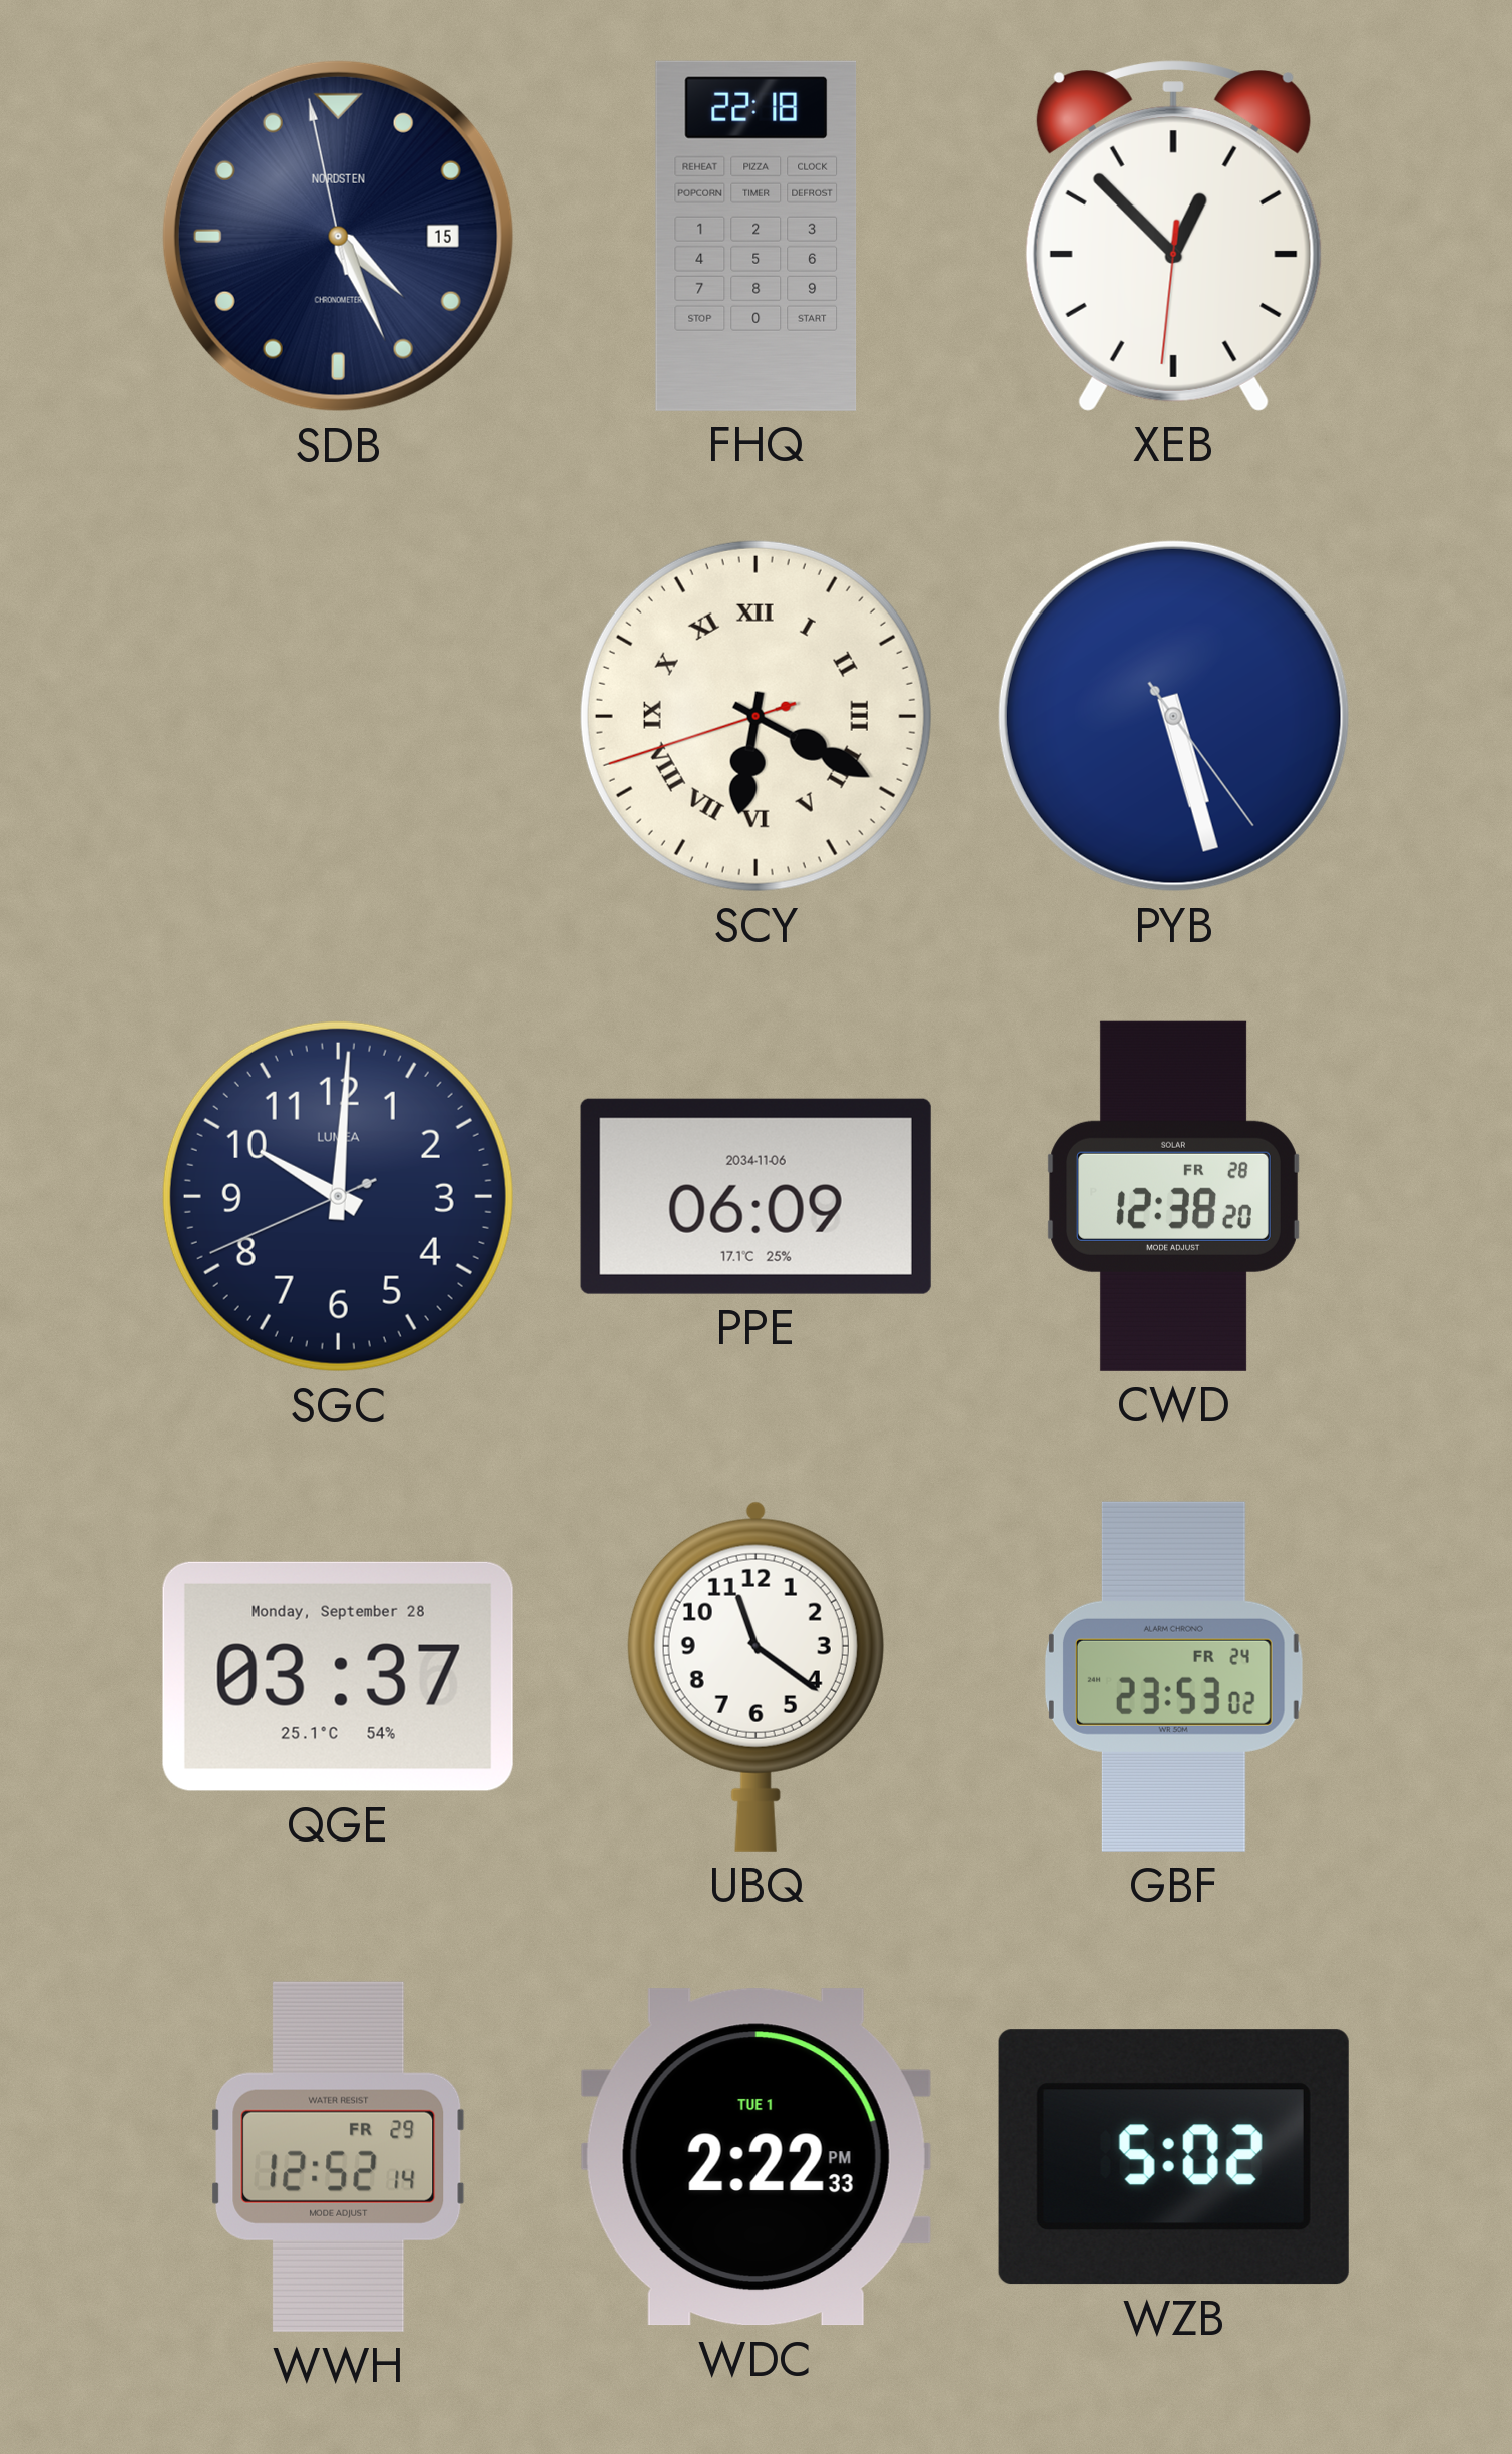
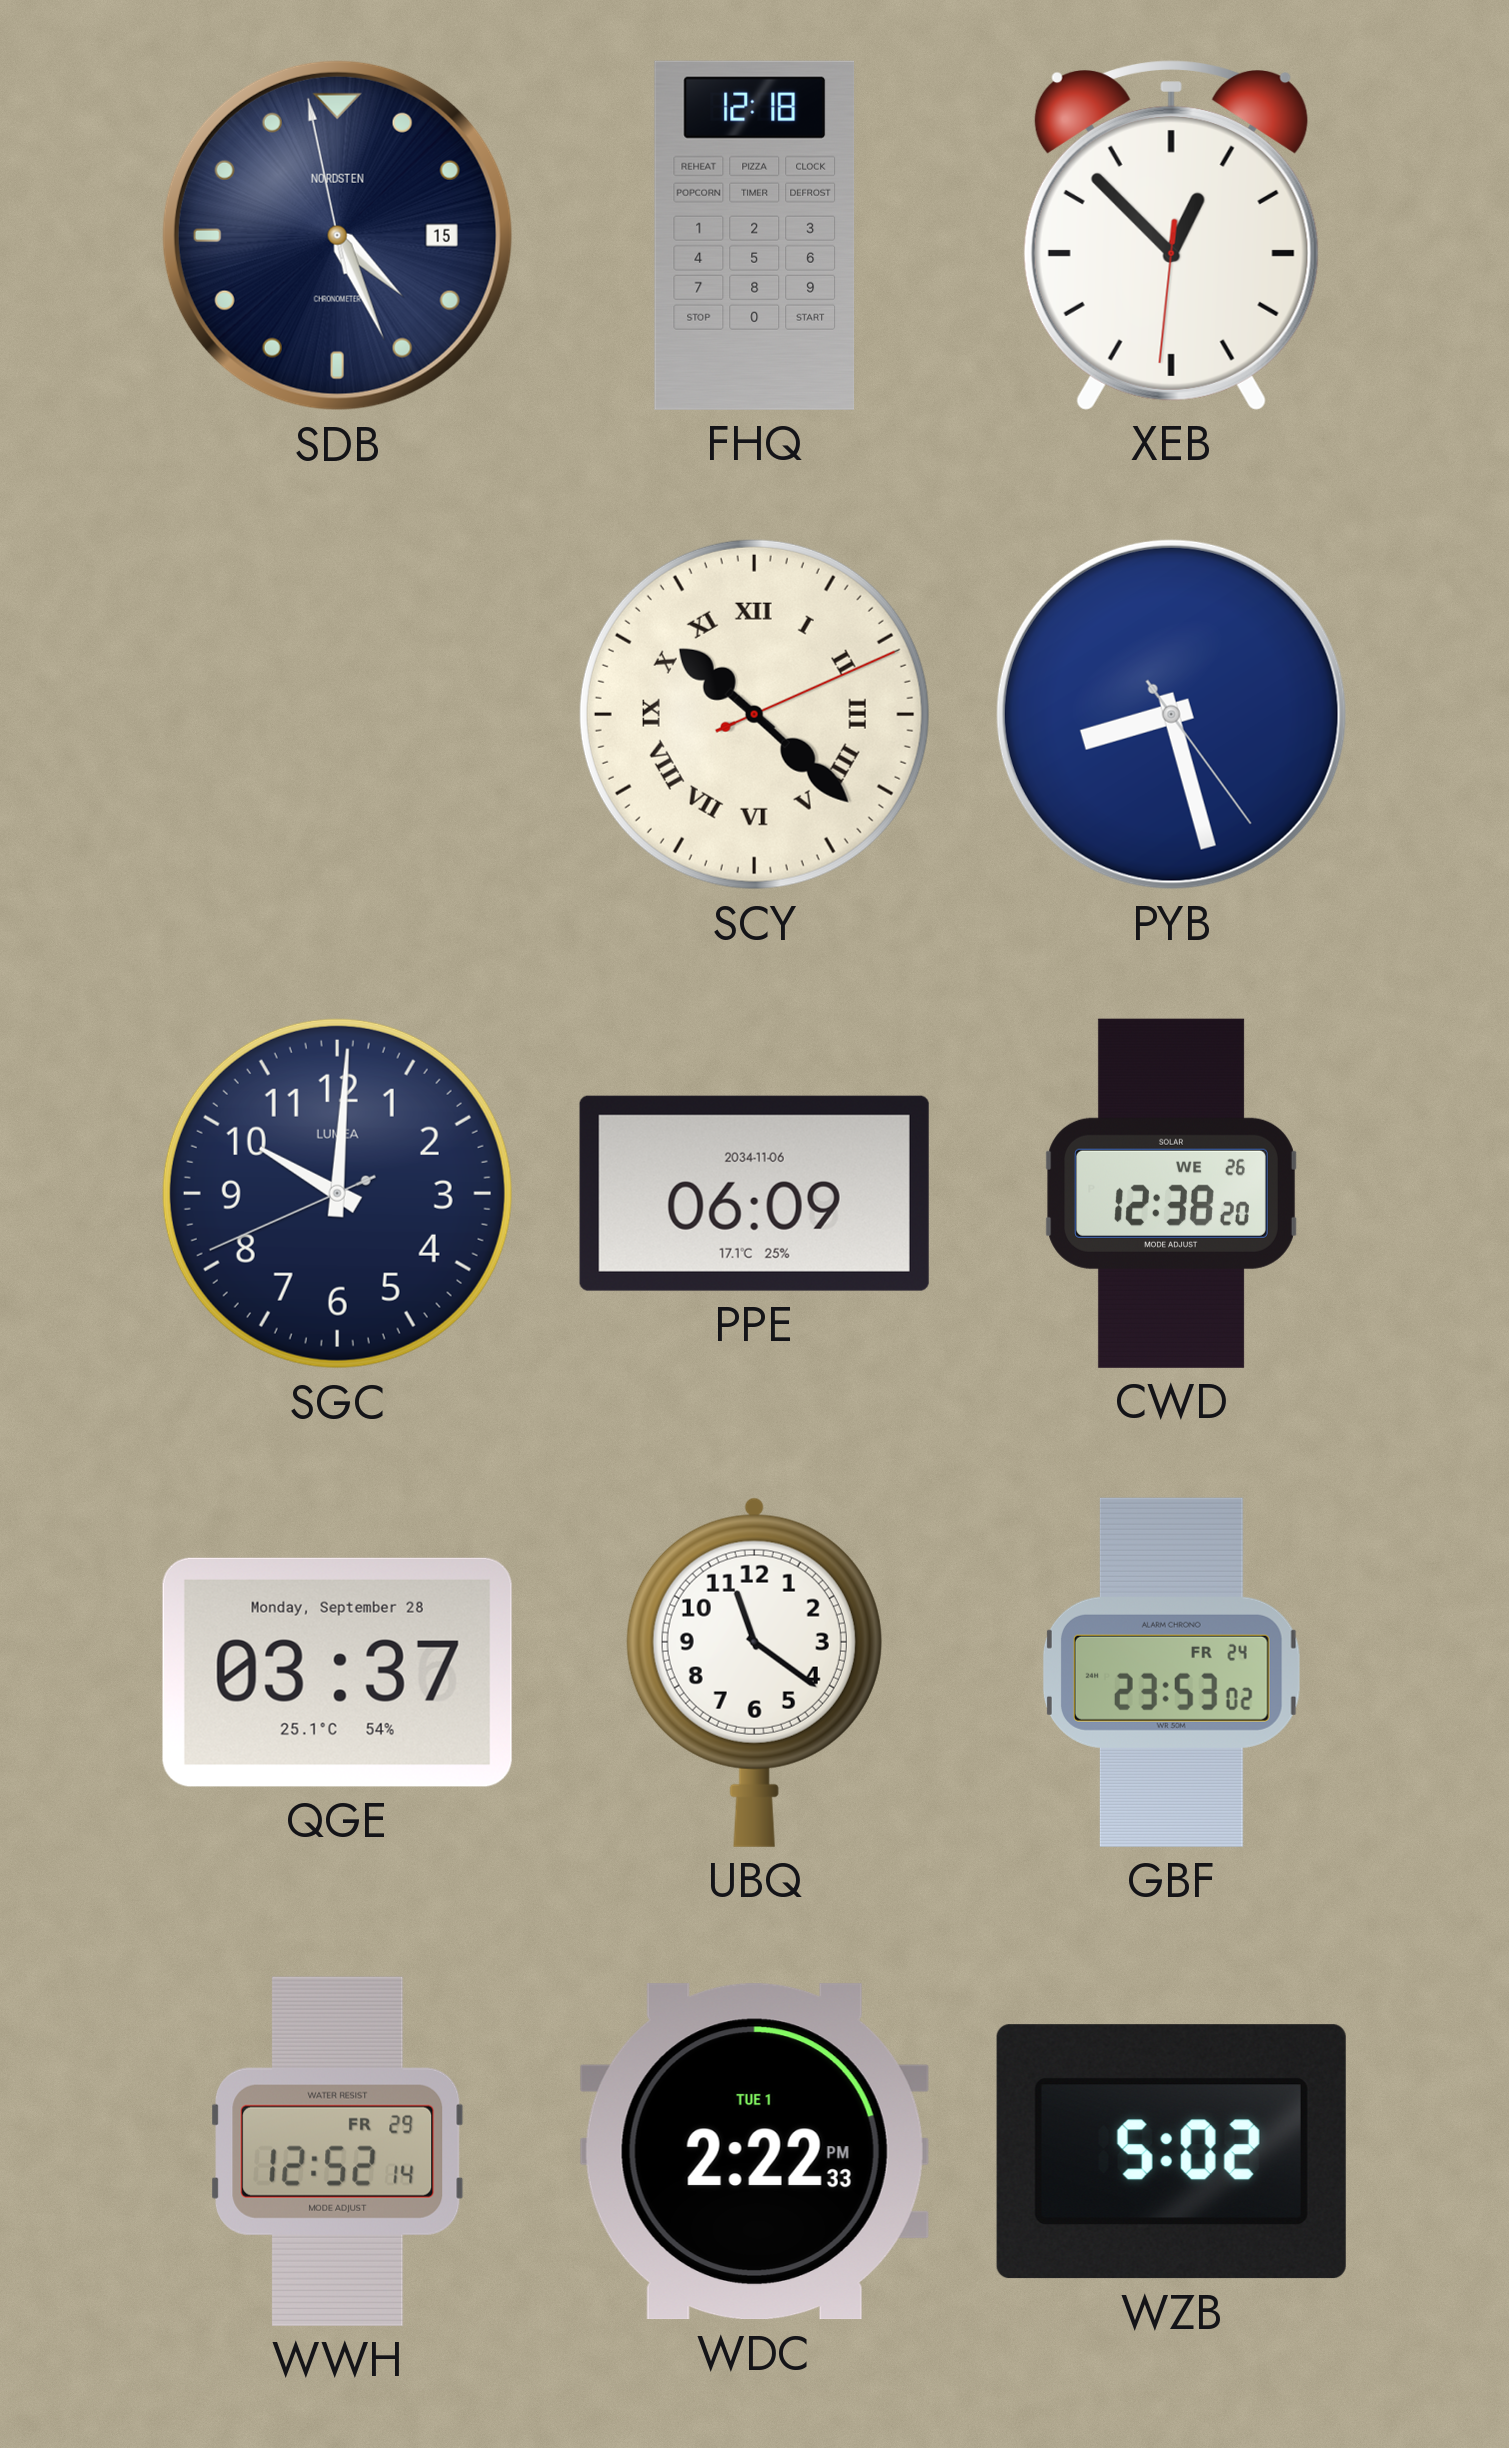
FHQ: 22:18 -> 12:18
SCY: 6:19 -> 10:22
PYB: 5:27 -> 8:27
CWD date: FR 28 -> WE 26
